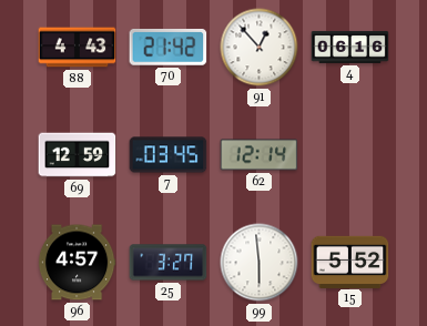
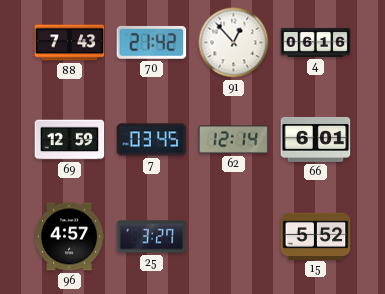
88: 4:43 -> 7:43
66: none -> 6:01
99: 5:59 -> none
